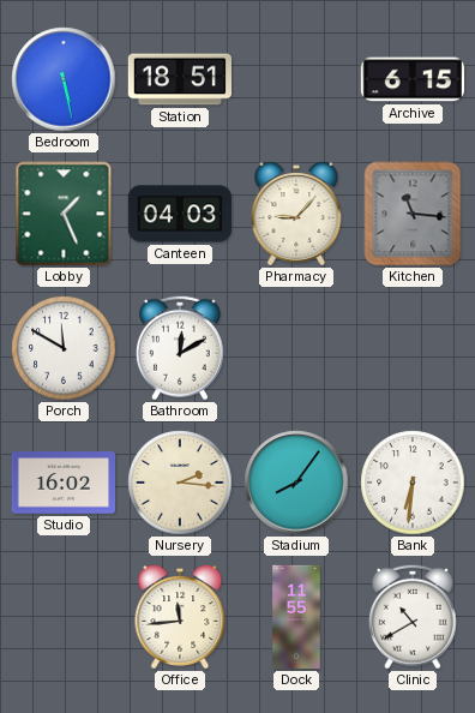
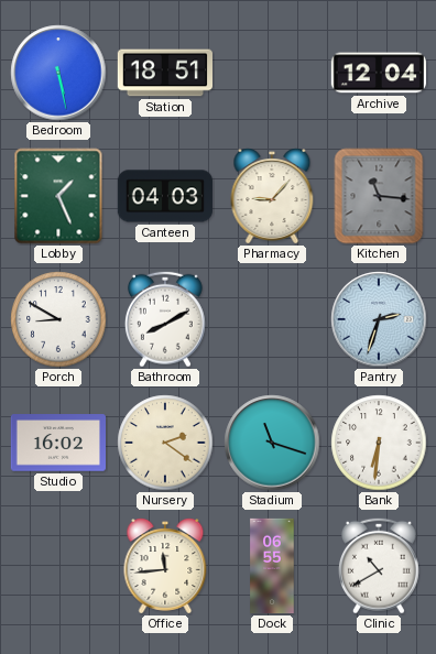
Archive: 6:15 -> 12:04
Porch: 11:50 -> 8:50
Bathroom: 12:10 -> 8:10
Pantry: none -> 2:33
Nursery: 2:16 -> 2:21
Stadium: 8:06 -> 11:18
Dock: 11:55 -> 06:55
